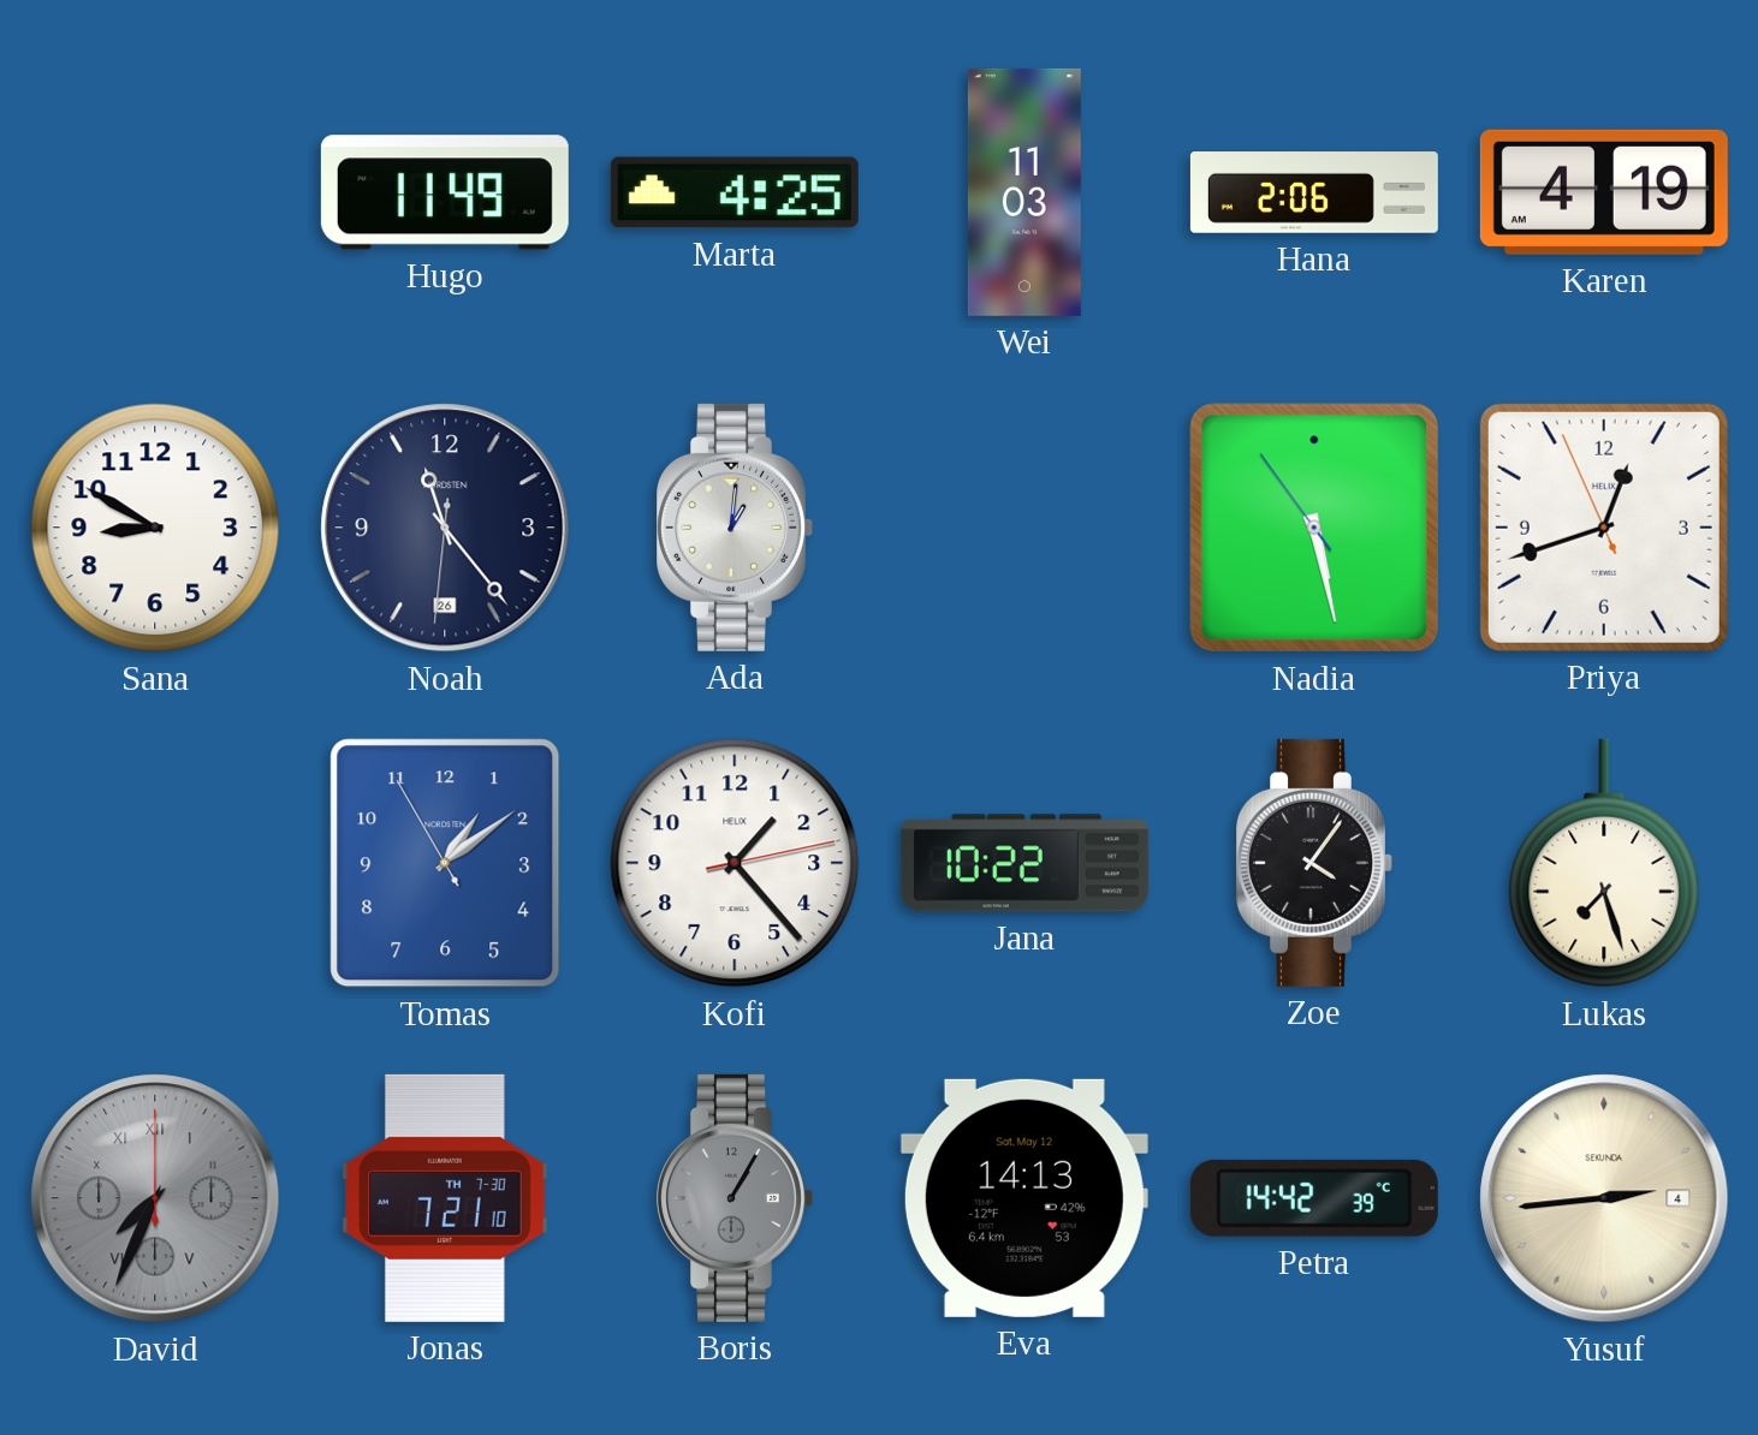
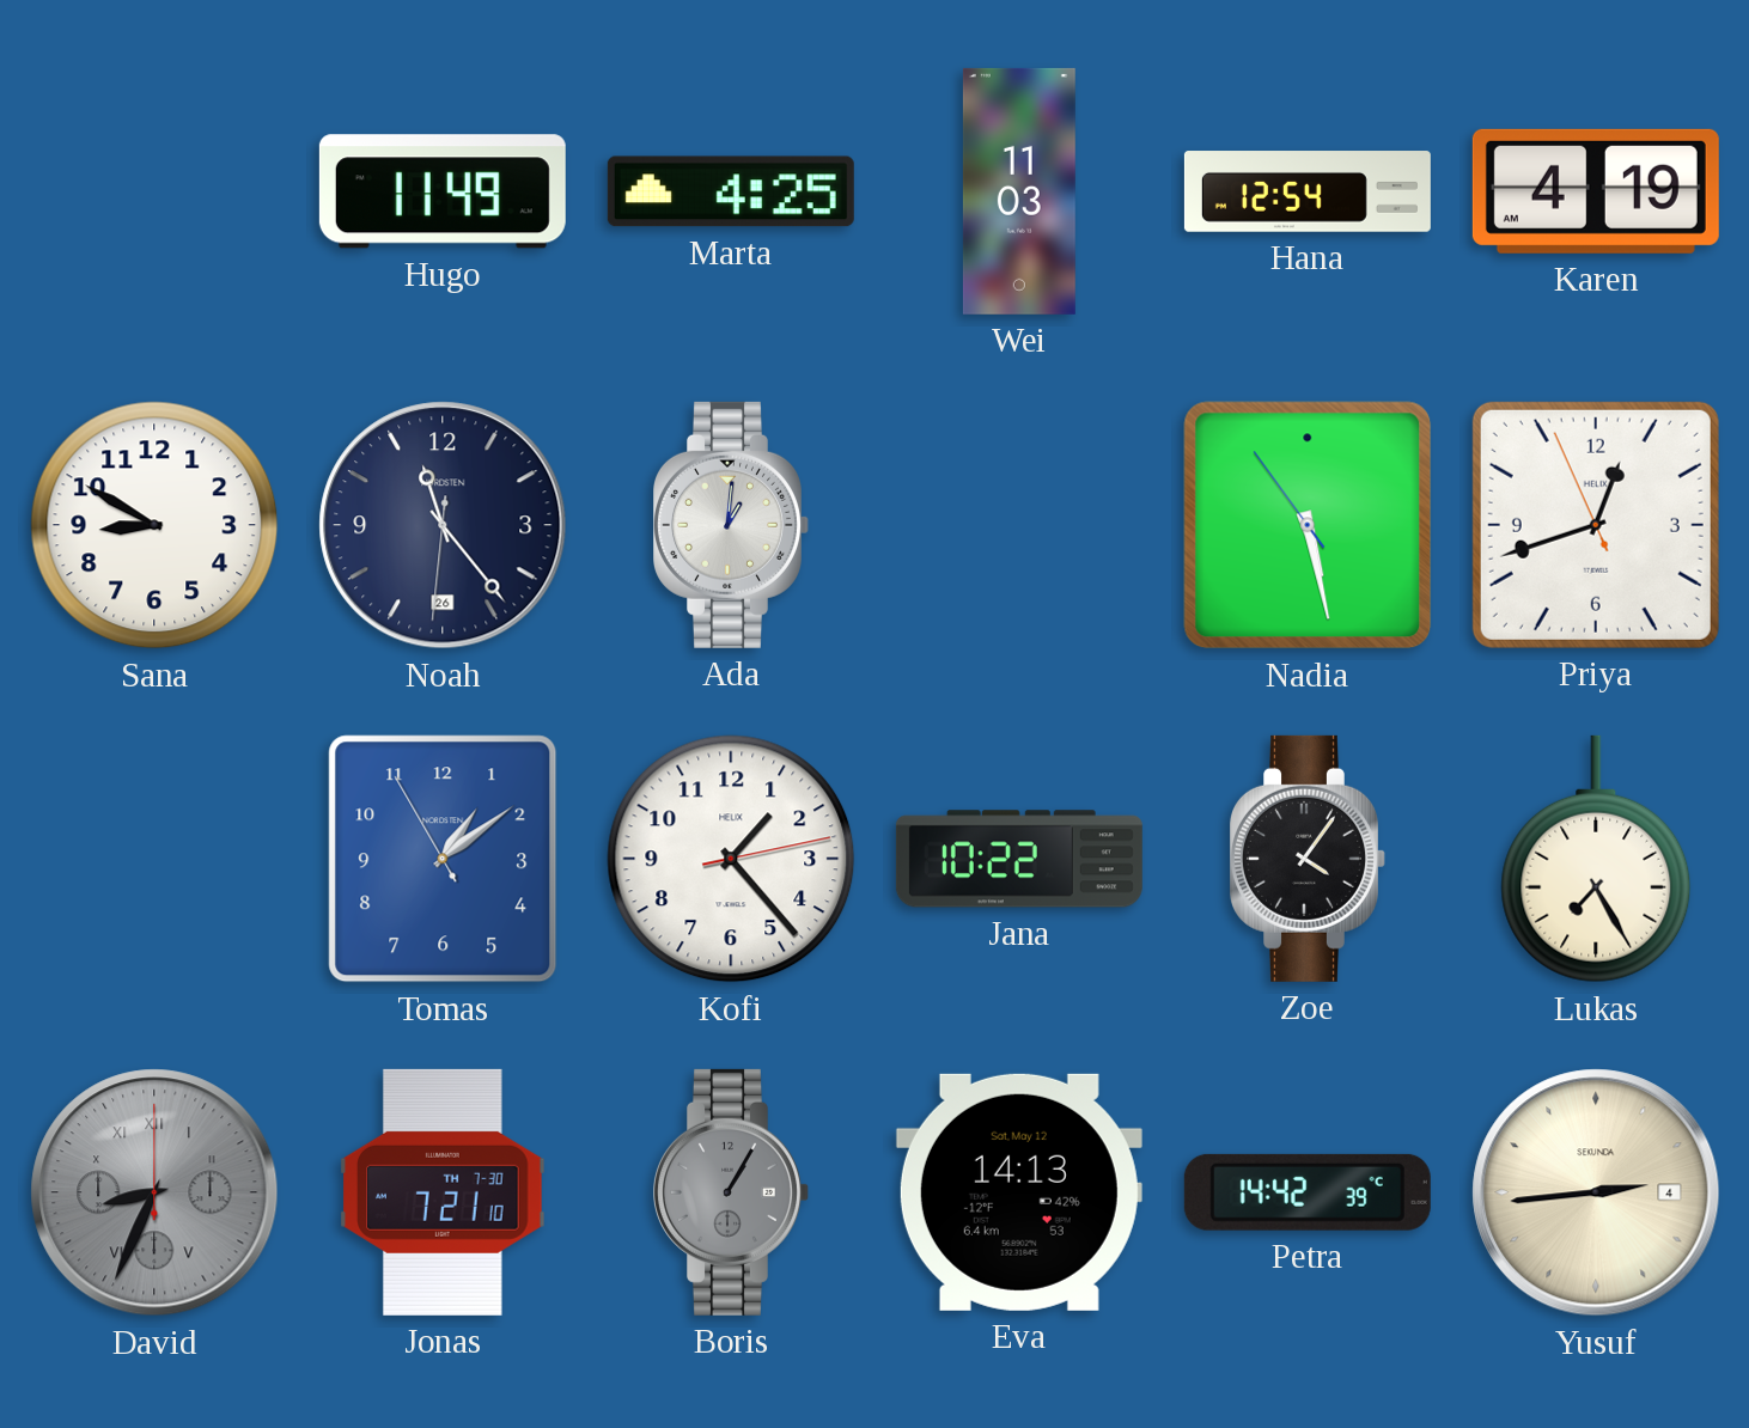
Hana: 2:06 -> 12:54
Lukas: 7:27 -> 7:25
David: 7:34 -> 8:34
